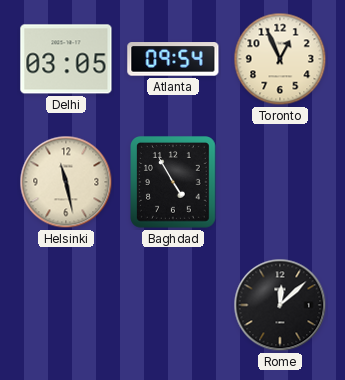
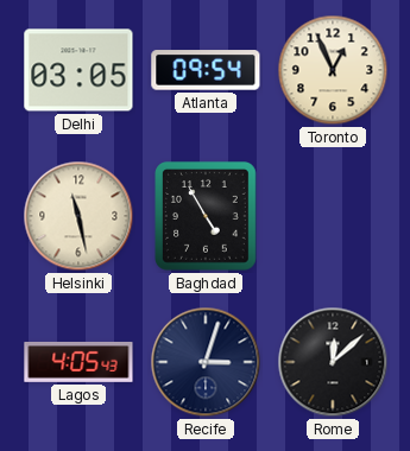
Lagos: none -> 4:05
Recife: none -> 3:03
